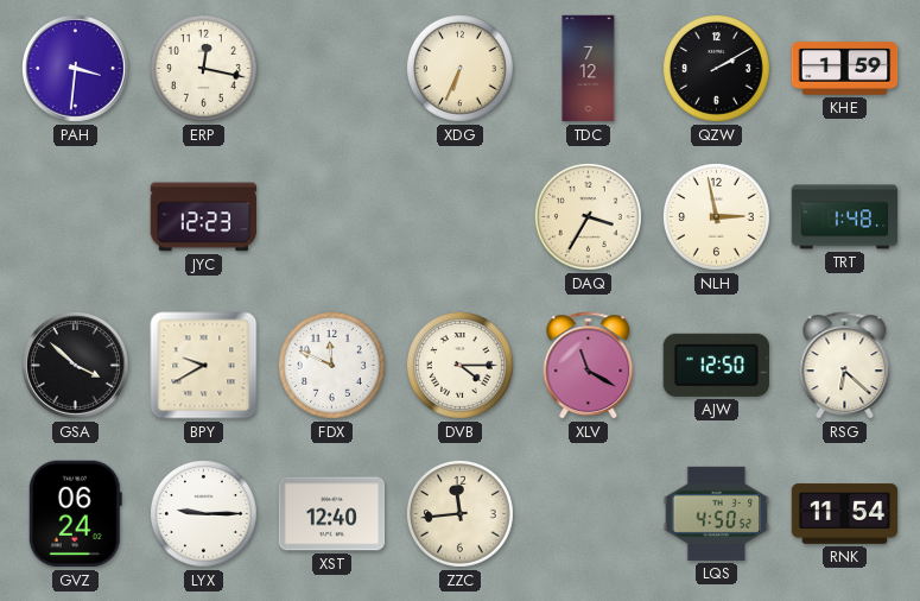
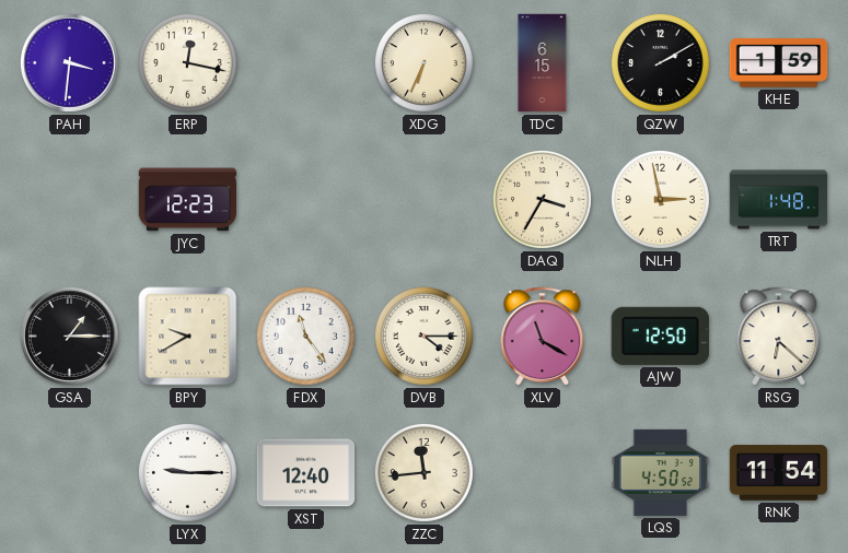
TDC: 7:12 -> 6:15
GSA: 3:52 -> 1:15
FDX: 11:49 -> 11:24
GVZ: 06:24 -> none
